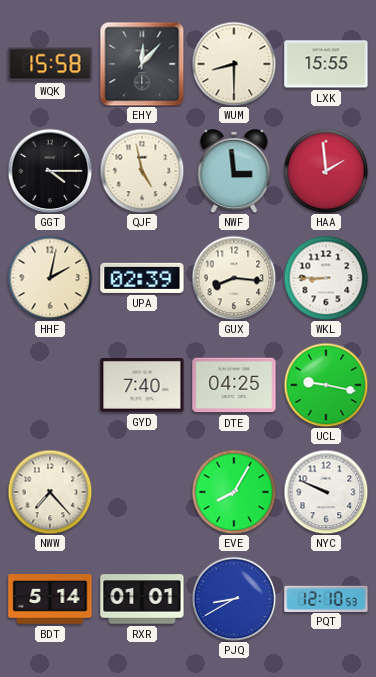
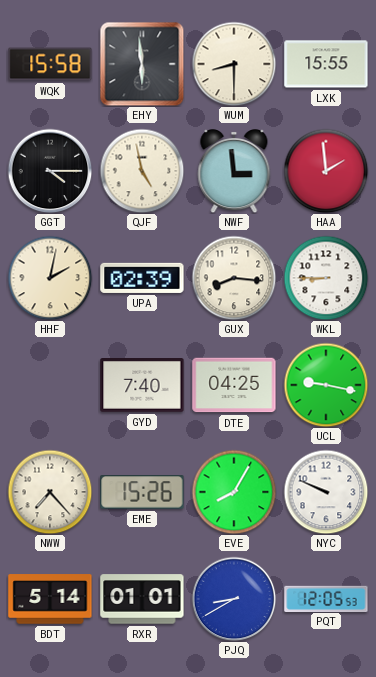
EHY: 12:07 -> 5:59
EME: none -> 15:26
PQT: 12:10 -> 12:05
